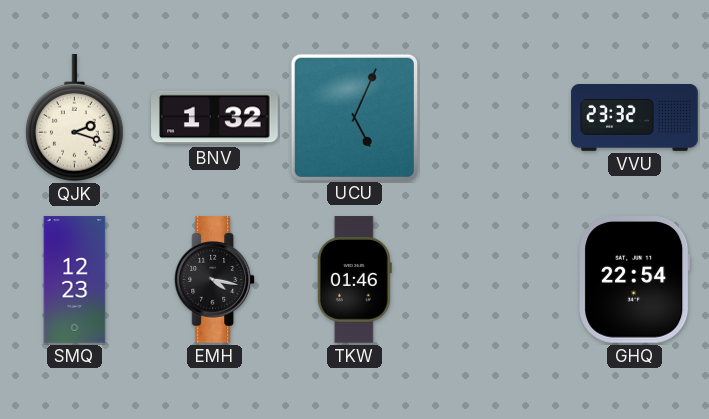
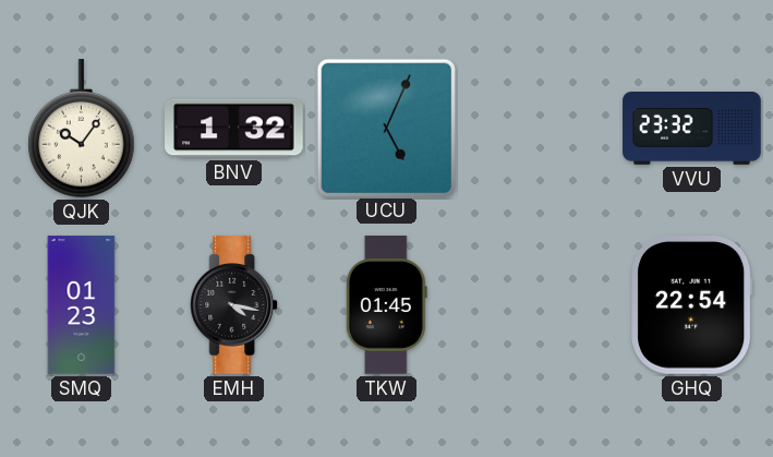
QJK: 2:18 -> 10:06
SMQ: 12:23 -> 01:23
TKW: 01:46 -> 01:45
